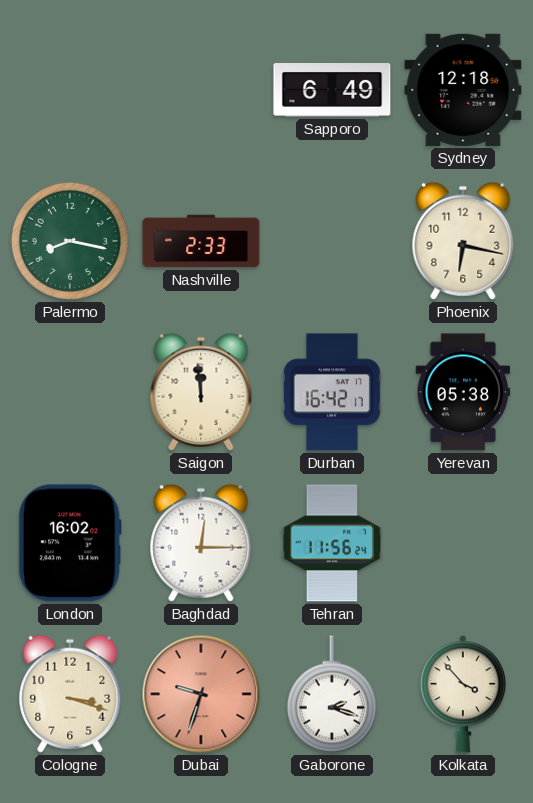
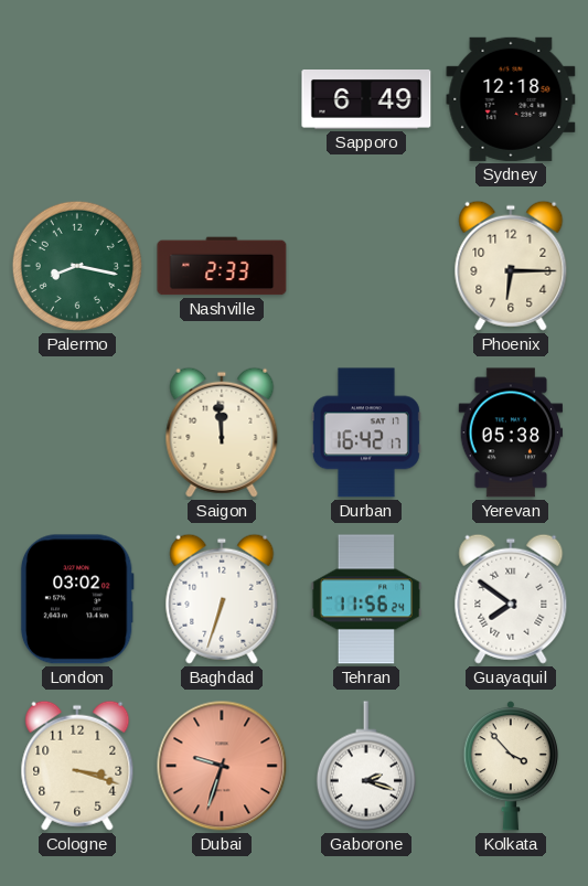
Phoenix: 6:17 -> 6:15
London: 16:02 -> 03:02
Baghdad: 12:15 -> 6:33
Guayaquil: none -> 7:51
